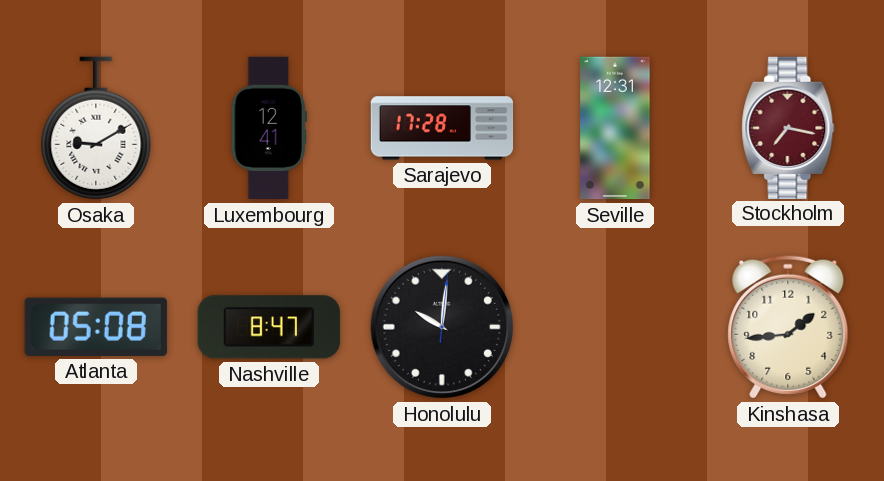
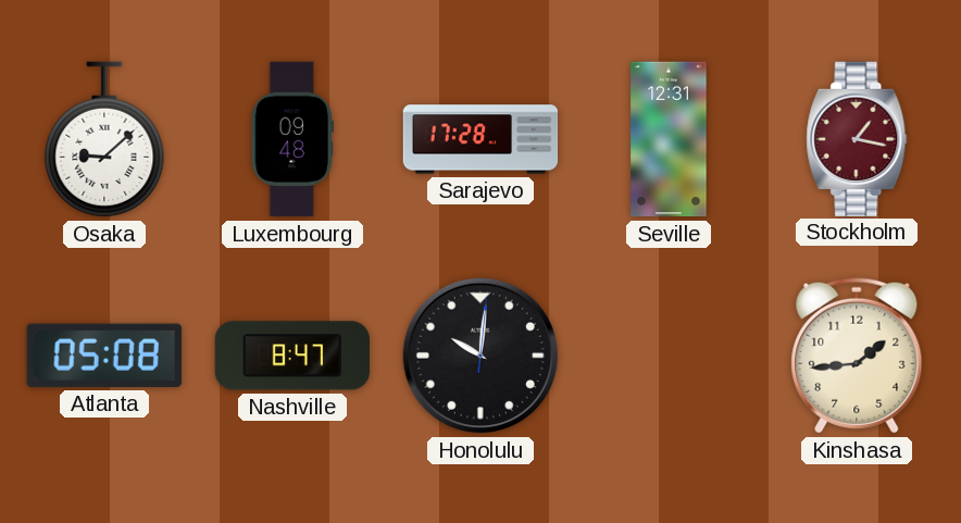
Osaka: 9:10 -> 9:08
Luxembourg: 12:41 -> 09:48
Stockholm: 7:17 -> 1:17
